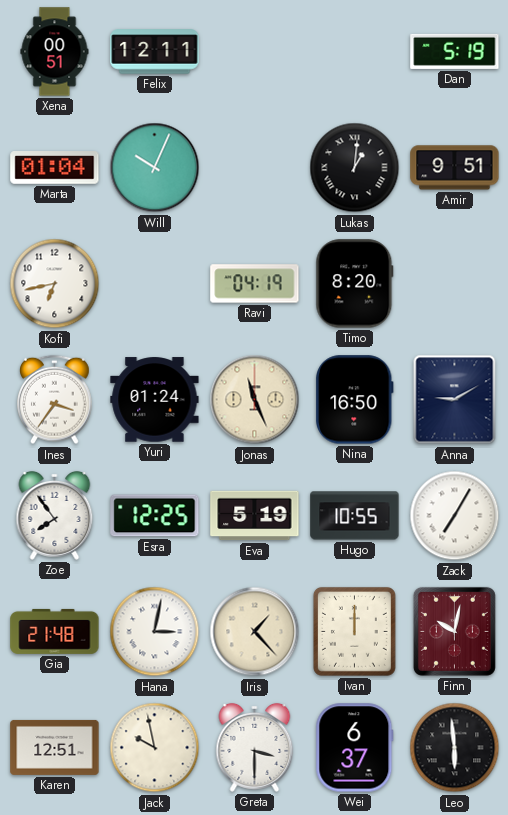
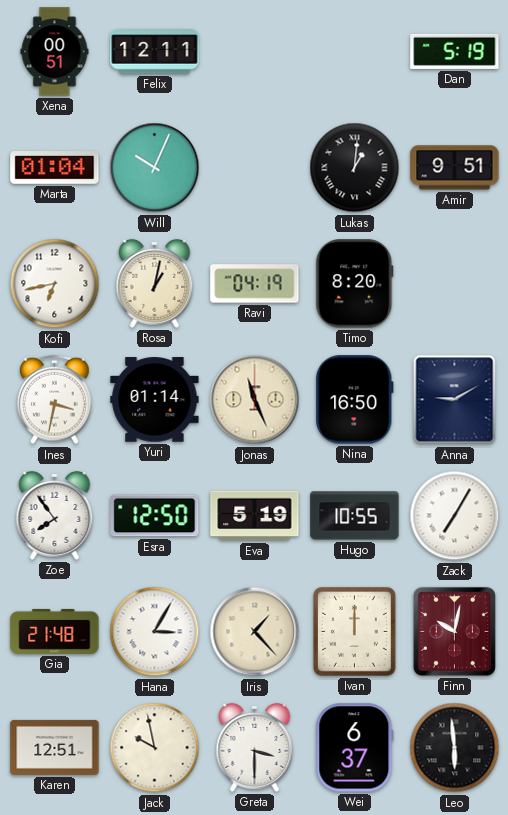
Rosa: none -> 1:02
Ines: 3:36 -> 3:32
Yuri: 01:24 -> 01:14
Esra: 12:25 -> 12:50
Hana: 3:02 -> 3:05
